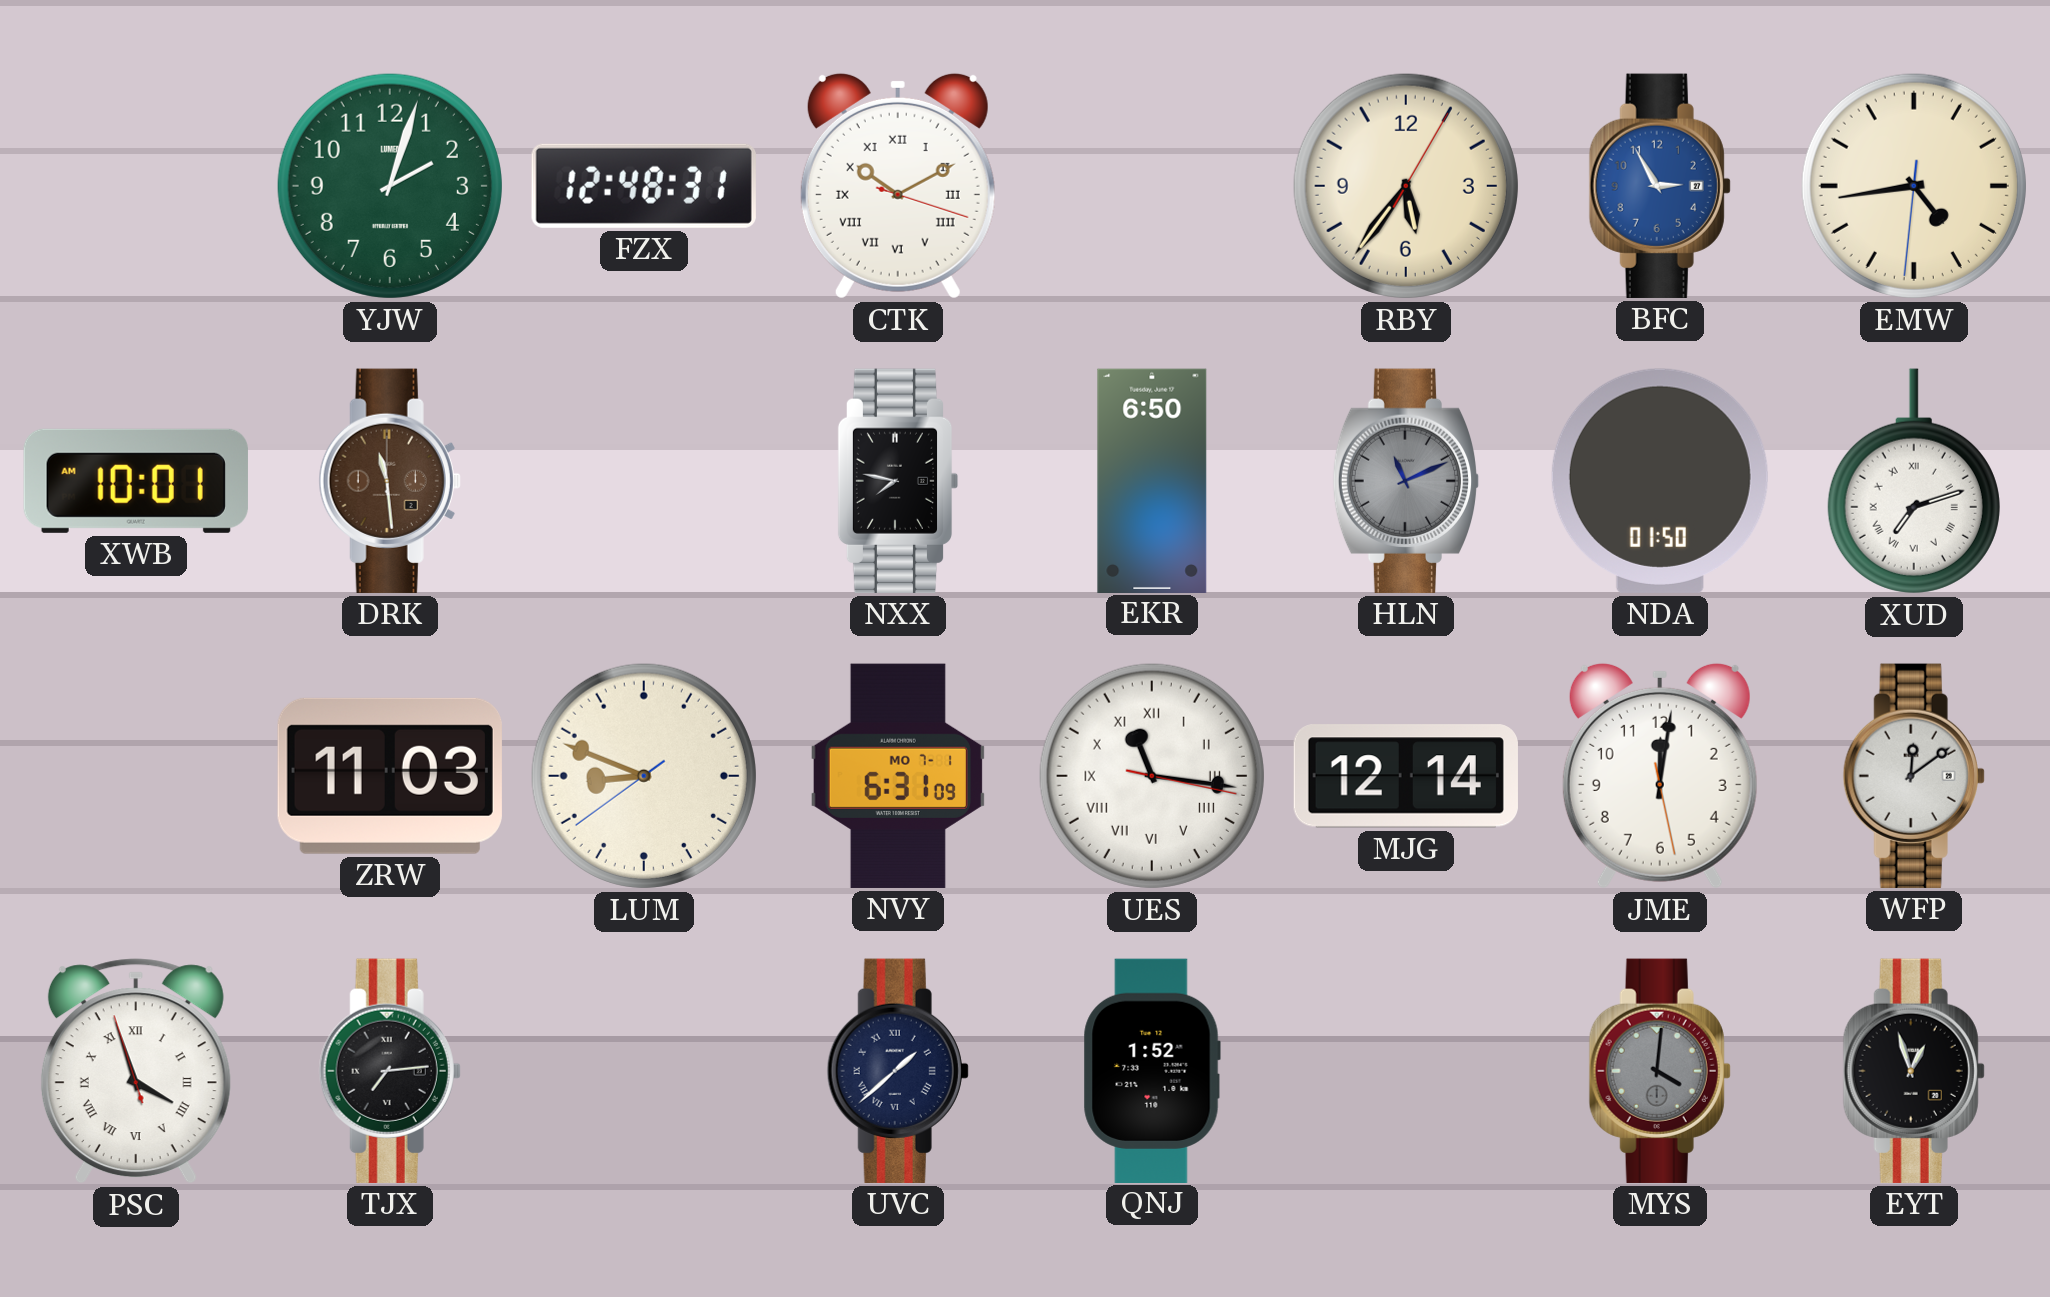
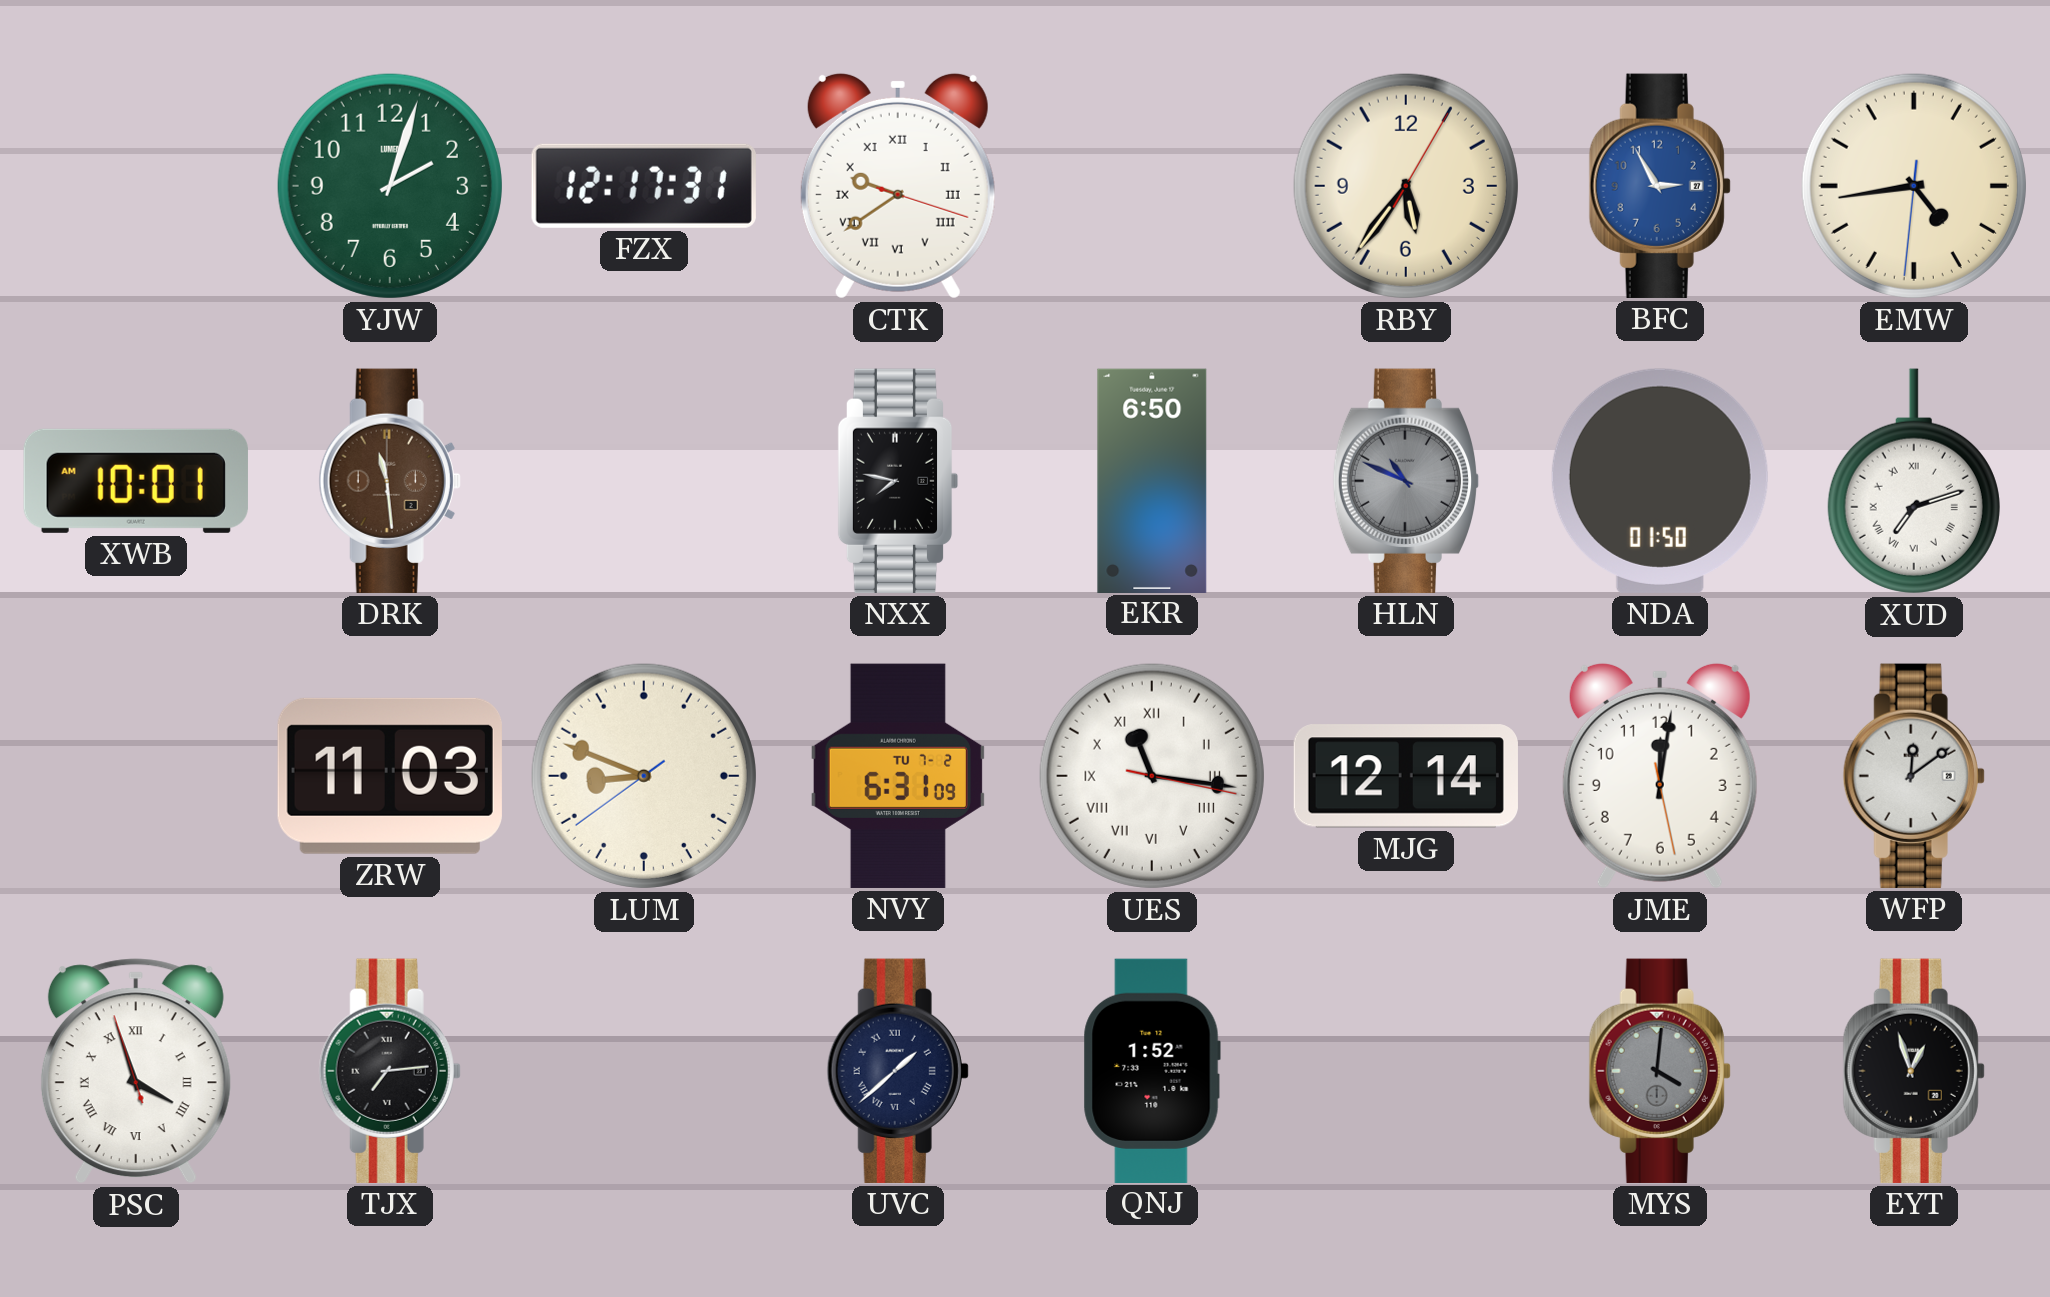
FZX: 12:48 -> 12:17
CTK: 10:10 -> 9:39
HLN: 11:11 -> 10:49
NVY date: MO 7-1 -> TU 7-2
